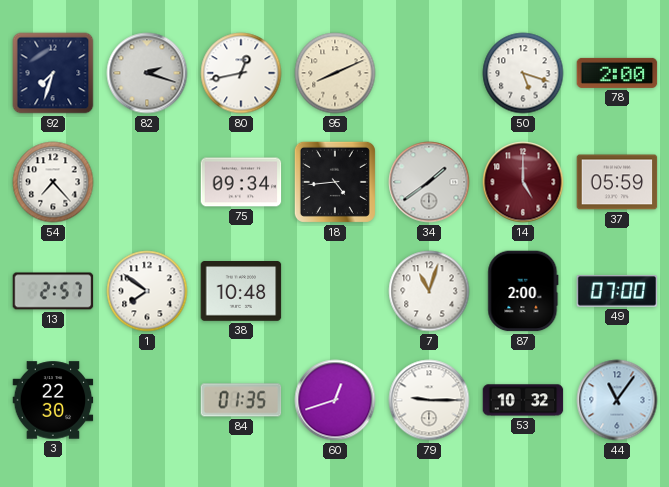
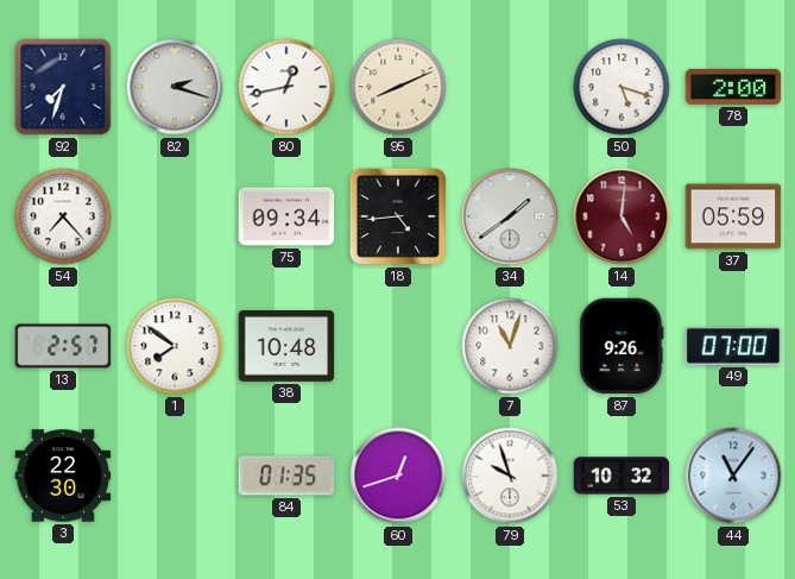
14: 5:00 -> 5:01
87: 2:00 -> 9:26
79: 9:15 -> 9:57
